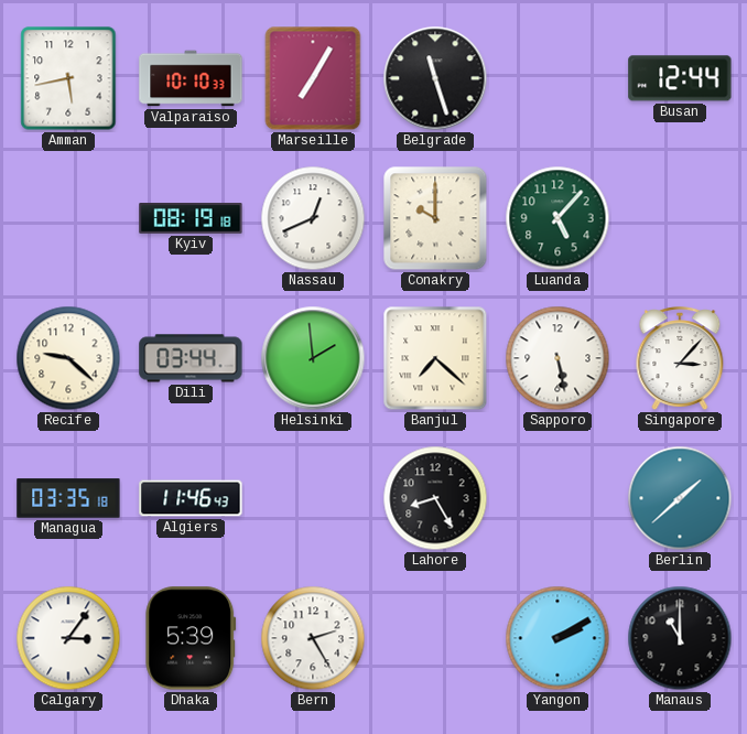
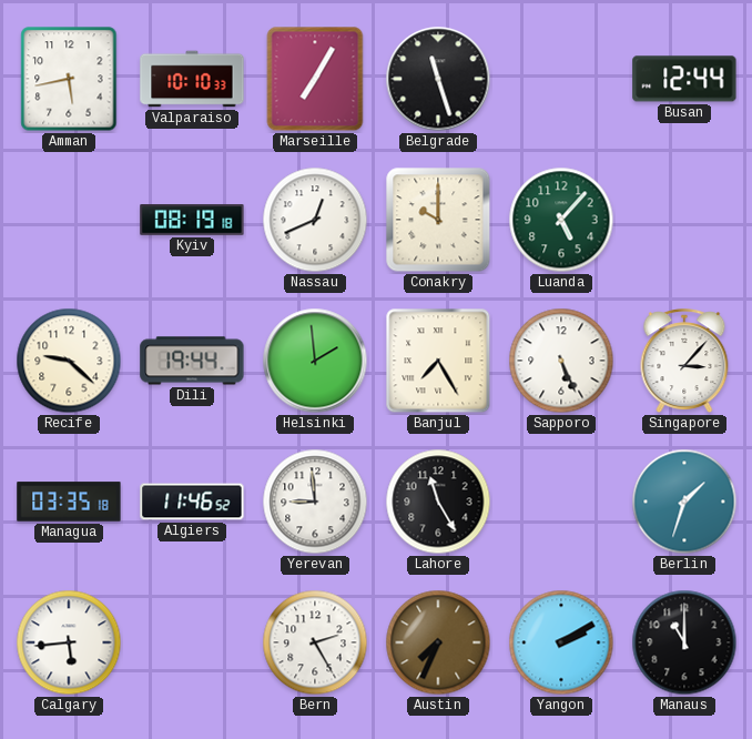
Dili: 03:44 -> 19:44
Banjul: 7:22 -> 7:25
Sapporo: 5:28 -> 5:26
Algiers: 11:46:43 -> 11:46:52
Yerevan: none -> 8:59
Lahore: 8:25 -> 11:25
Berlin: 1:38 -> 1:33
Calgary: 3:06 -> 5:44
Dhaka: 5:39 -> none
Austin: none -> 7:34
